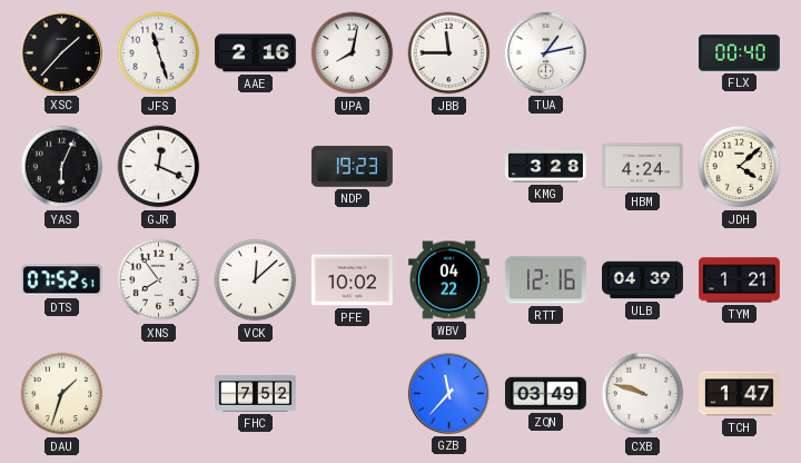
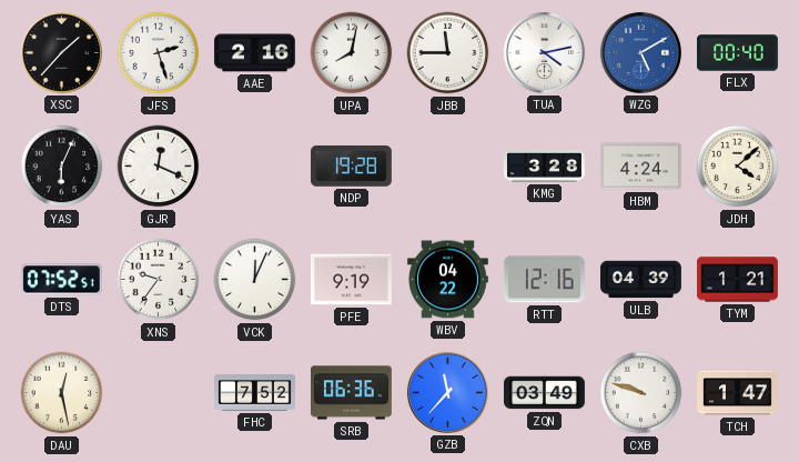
JFS: 11:27 -> 2:27
TUA: 1:13 -> 4:13
WZG: none -> 5:10
NDP: 19:23 -> 19:28
XNS: 7:54 -> 9:36
VCK: 12:08 -> 12:04
PFE: 10:02 -> 9:19
DAU: 1:33 -> 12:28
SRB: none -> 06:36
